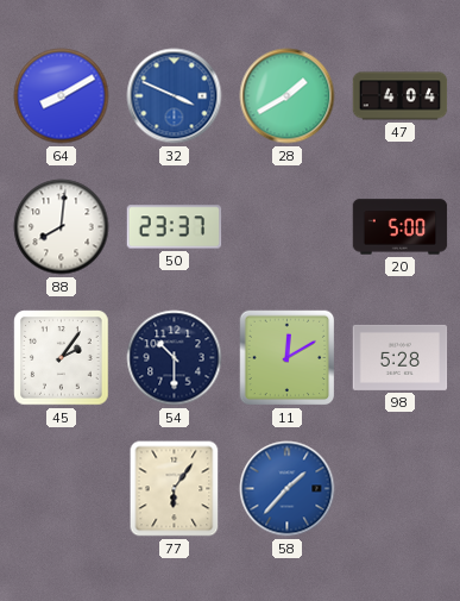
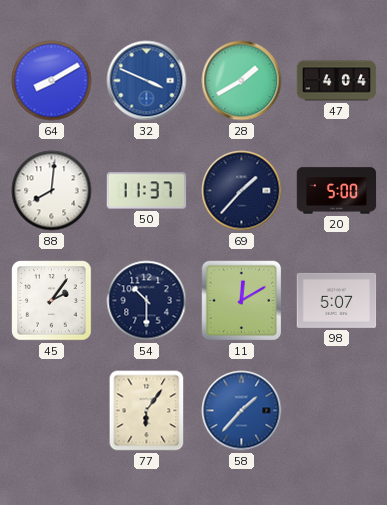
50: 23:37 -> 11:37
69: none -> 1:37
98: 5:28 -> 5:07
